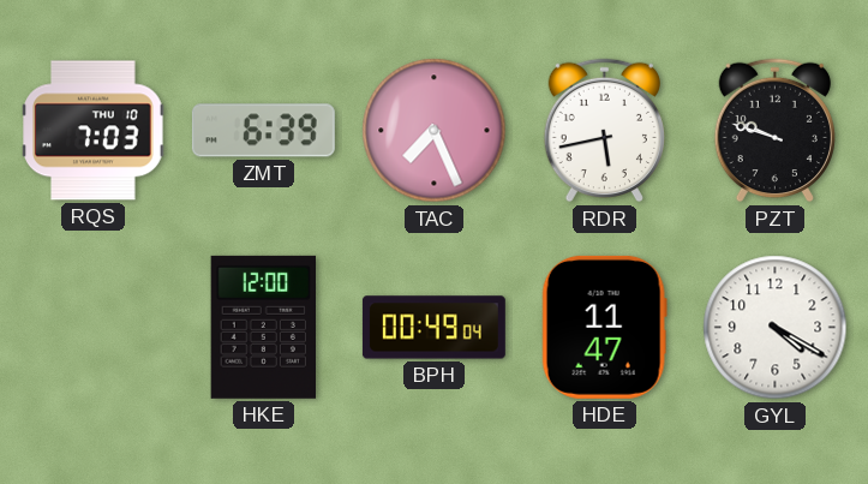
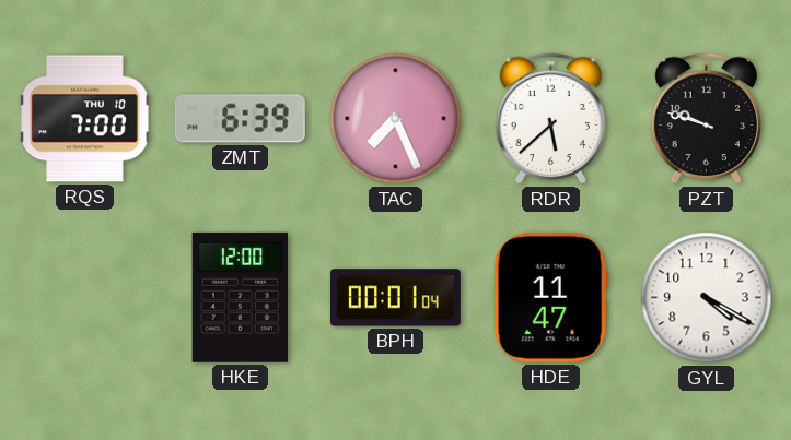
RQS: 7:03 -> 7:00
RDR: 5:43 -> 5:38
BPH: 00:49 -> 00:01
